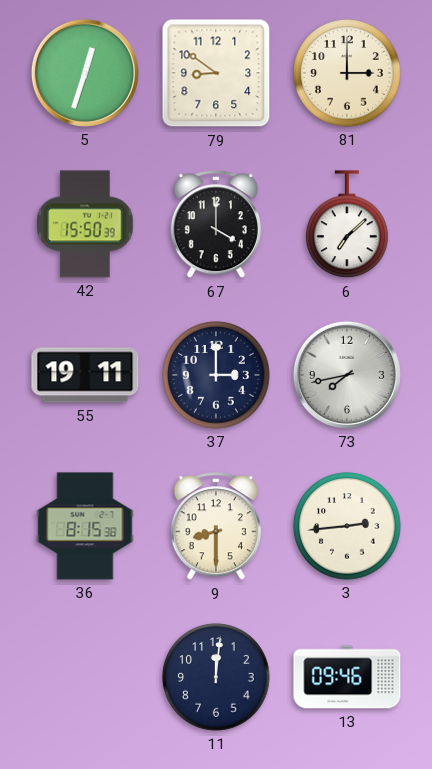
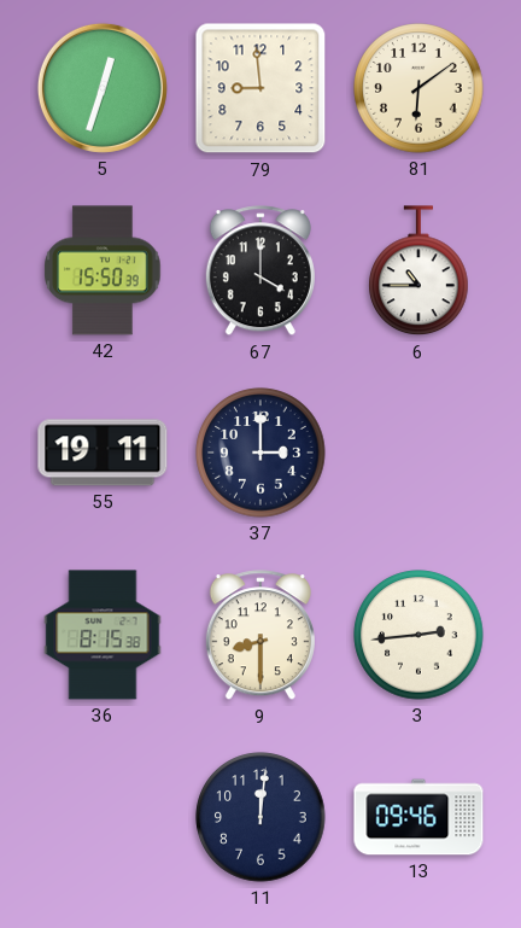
79: 8:51 -> 8:59
81: 3:00 -> 6:09
6: 7:08 -> 10:45
73: 7:43 -> none
